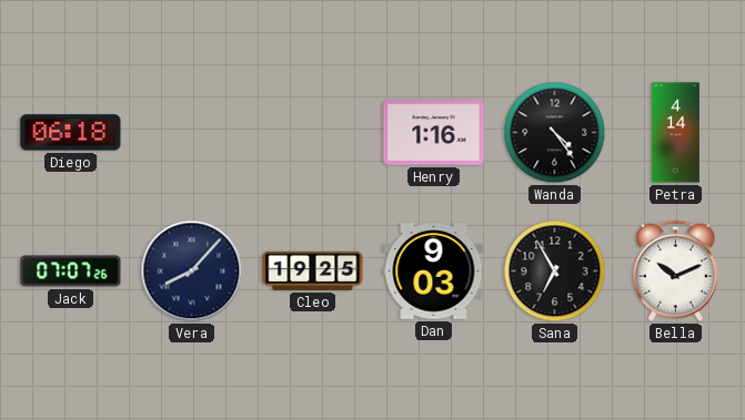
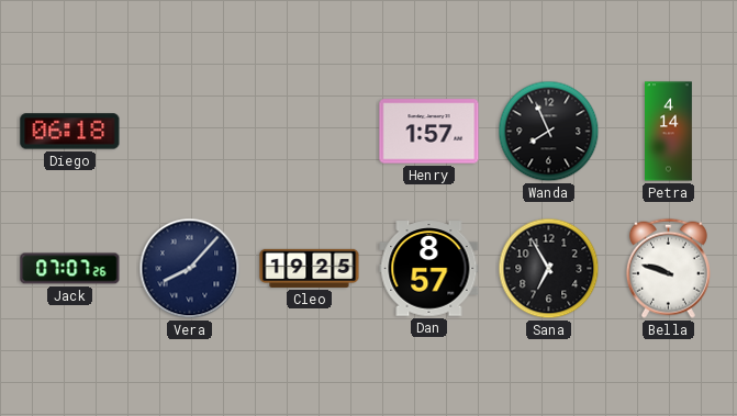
Henry: 1:16 -> 1:57
Wanda: 4:24 -> 7:56
Dan: 9:03 -> 8:57
Bella: 10:11 -> 9:48
